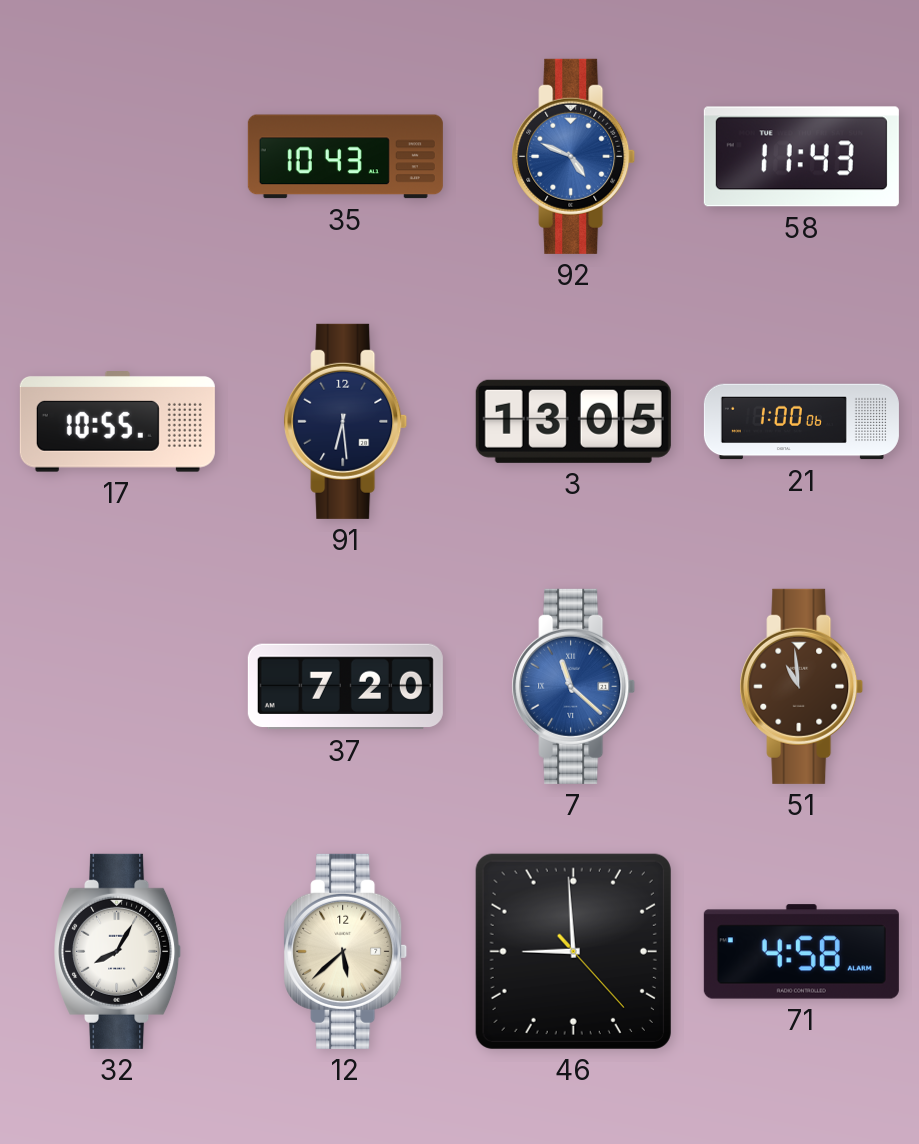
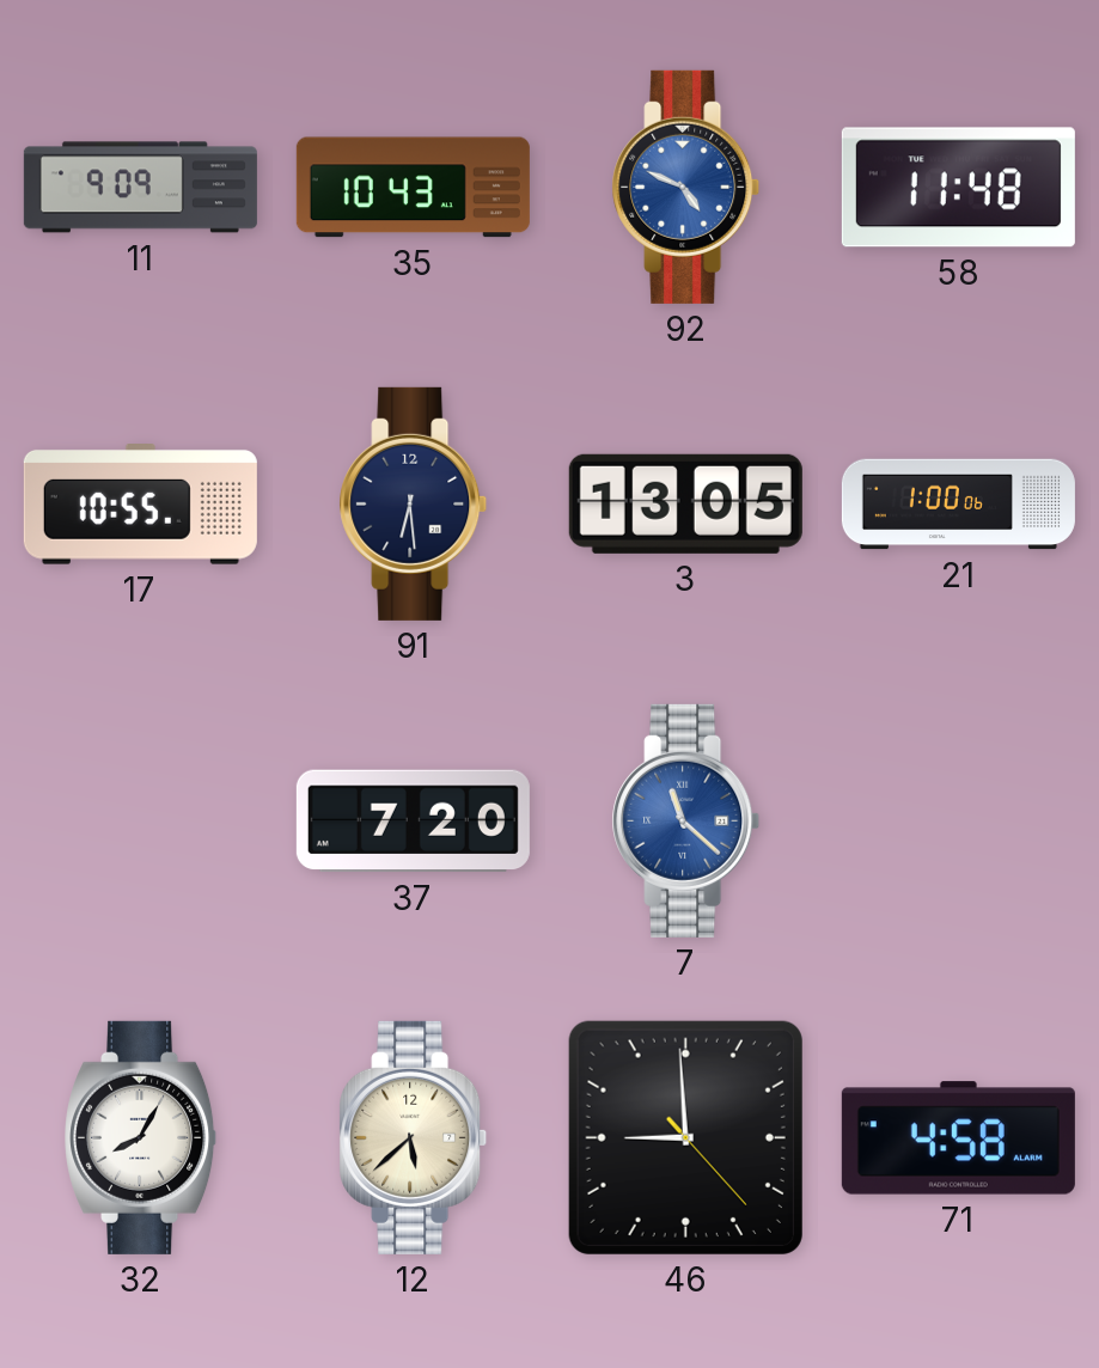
11: none -> 9:09
58: 11:43 -> 11:48
51: 10:59 -> none
